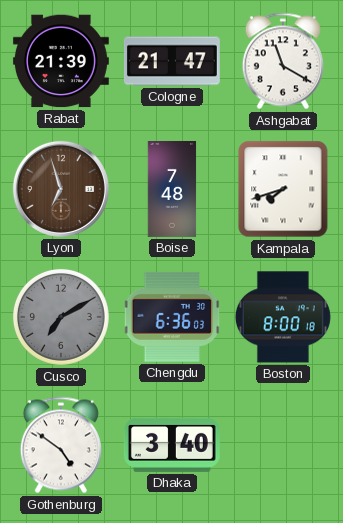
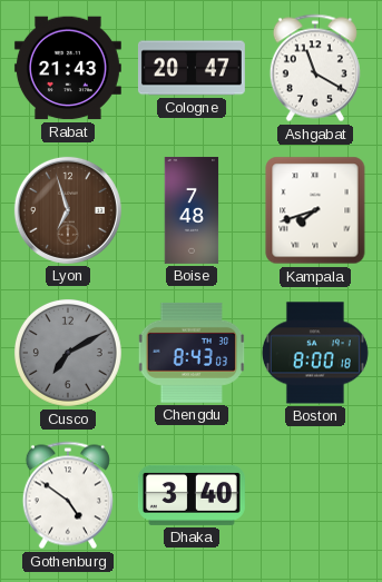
Rabat: 21:39 -> 21:43
Cologne: 21:47 -> 20:47
Chengdu: 6:36 -> 8:43
